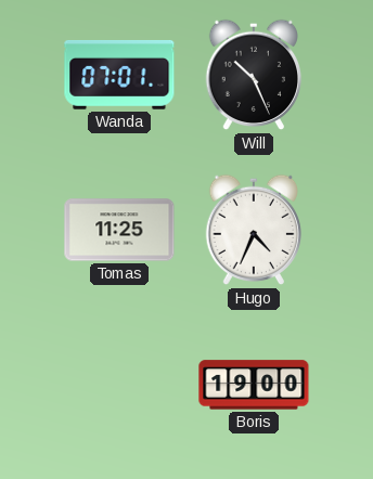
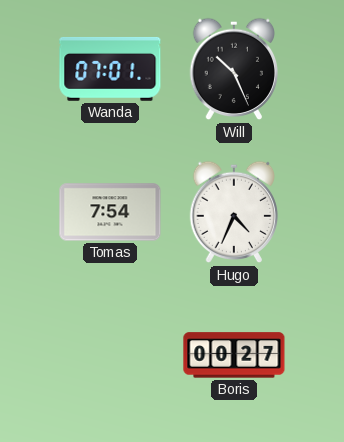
Tomas: 11:25 -> 7:54
Boris: 19:00 -> 00:27
